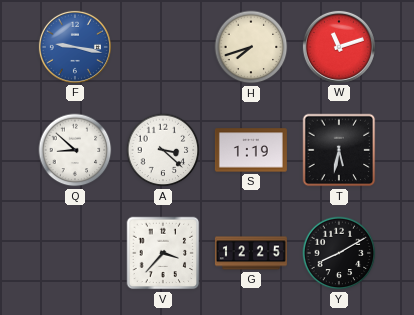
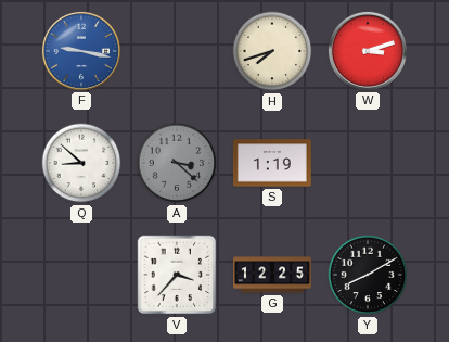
W: 11:12 -> 3:12
A dial: white -> grey
T: 5:32 -> none
